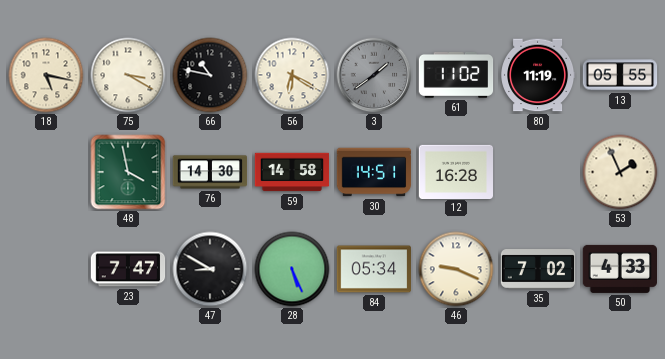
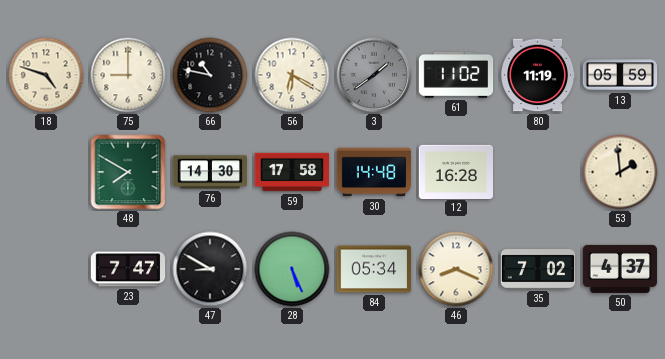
18: 5:17 -> 4:48
75: 3:20 -> 9:00
13: 05:55 -> 05:59
48: 3:58 -> 7:50
59: 14:58 -> 17:58
30: 14:51 -> 14:48
53: 1:56 -> 1:59
46: 9:19 -> 8:19
50: 4:33 -> 4:37
